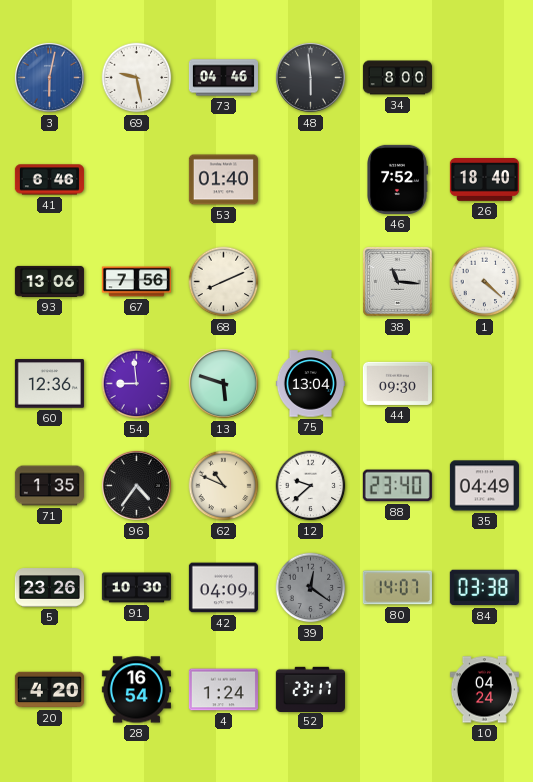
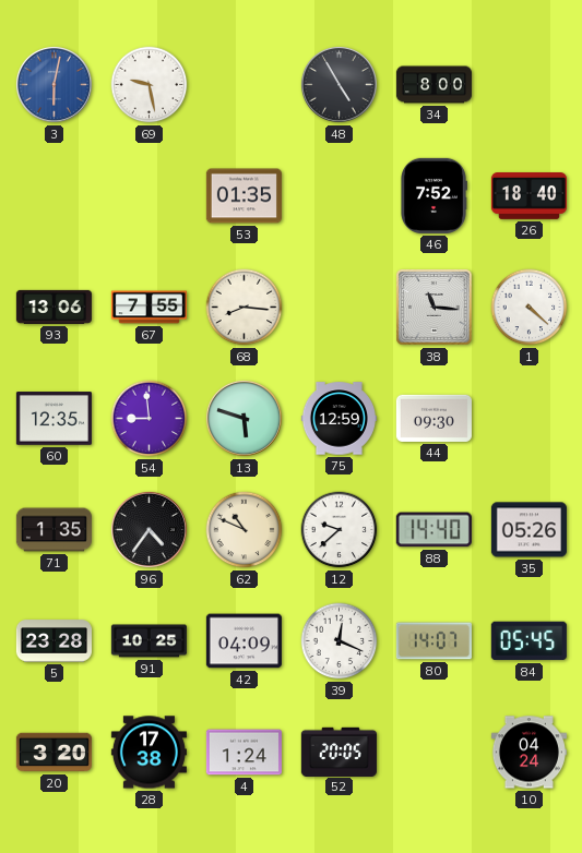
73: 04:46 -> none
48: 5:59 -> 4:55
41: 6:46 -> none
53: 01:40 -> 01:35
67: 7:56 -> 7:55
68: 8:11 -> 8:16
60: 12:36 -> 12:35
75: 13:04 -> 12:59
88: 23:40 -> 14:40
35: 04:49 -> 05:26
5: 23:26 -> 23:28
91: 10:30 -> 10:25
39: 12:21 -> 12:19
39 dial: grey -> white
84: 03:38 -> 05:45
20: 4:20 -> 3:20
28: 16:54 -> 17:38
52: 23:17 -> 20:05
